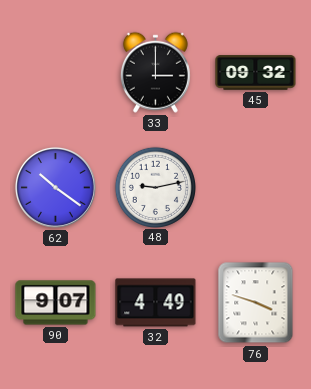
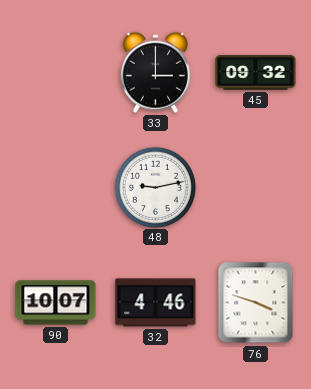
62: 10:21 -> none
90: 9:07 -> 10:07
32: 4:49 -> 4:46
